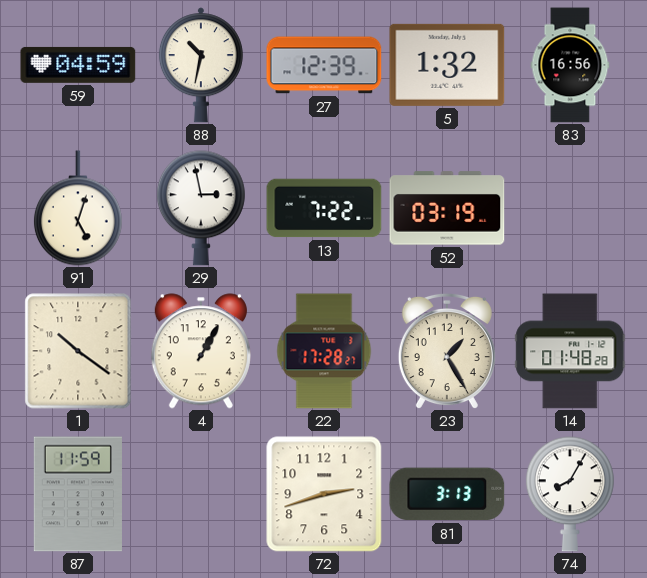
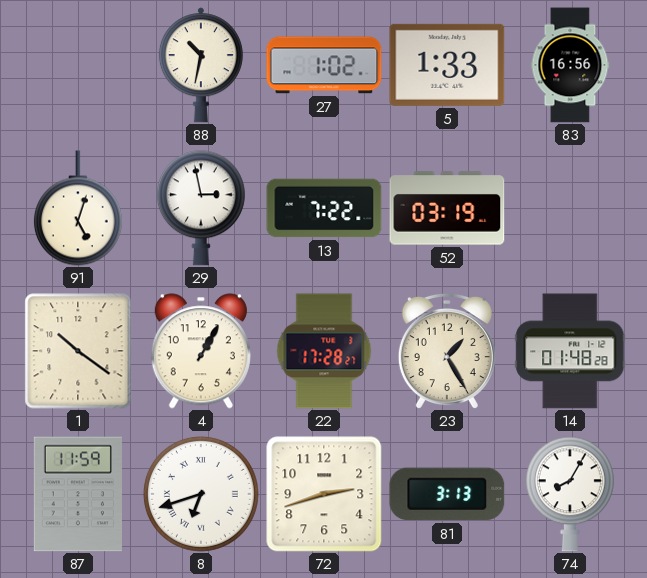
59: 04:59 -> none
27: 12:39 -> 1:02
5: 1:32 -> 1:33
8: none -> 6:42
